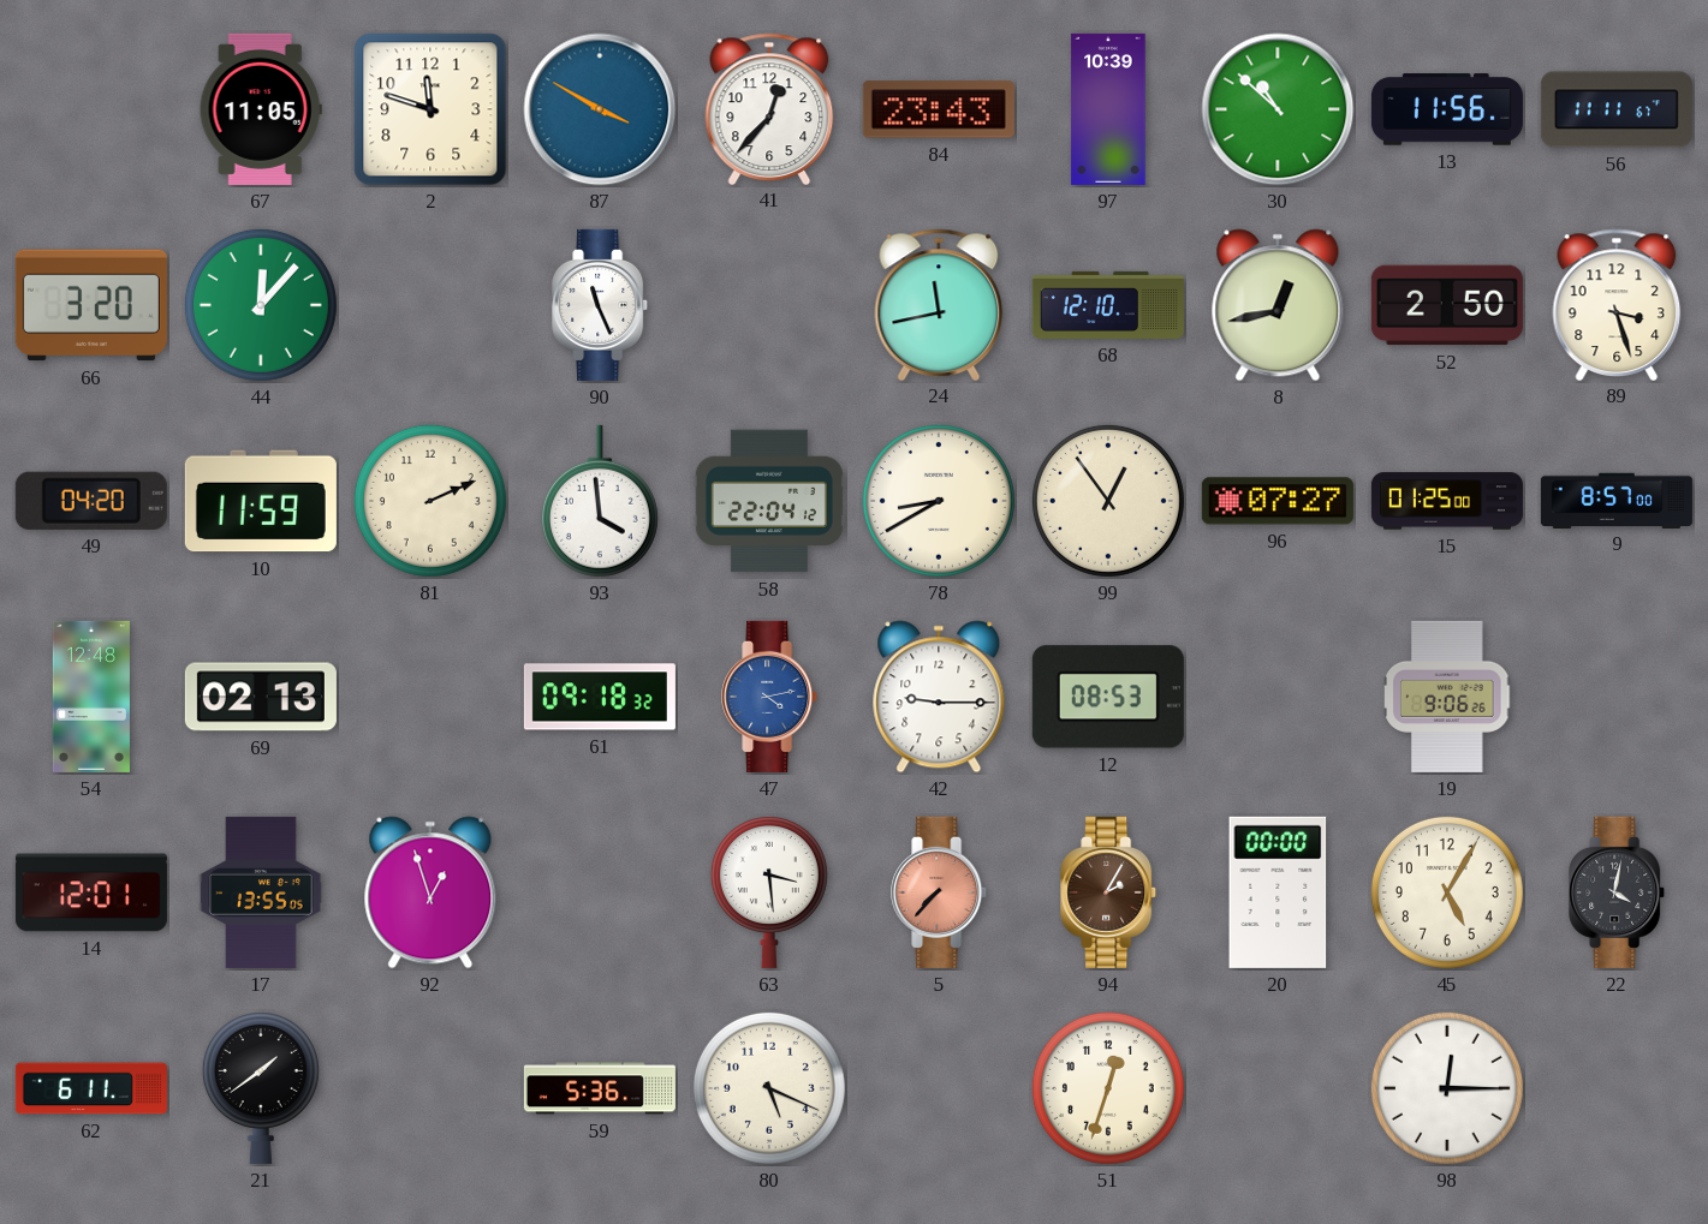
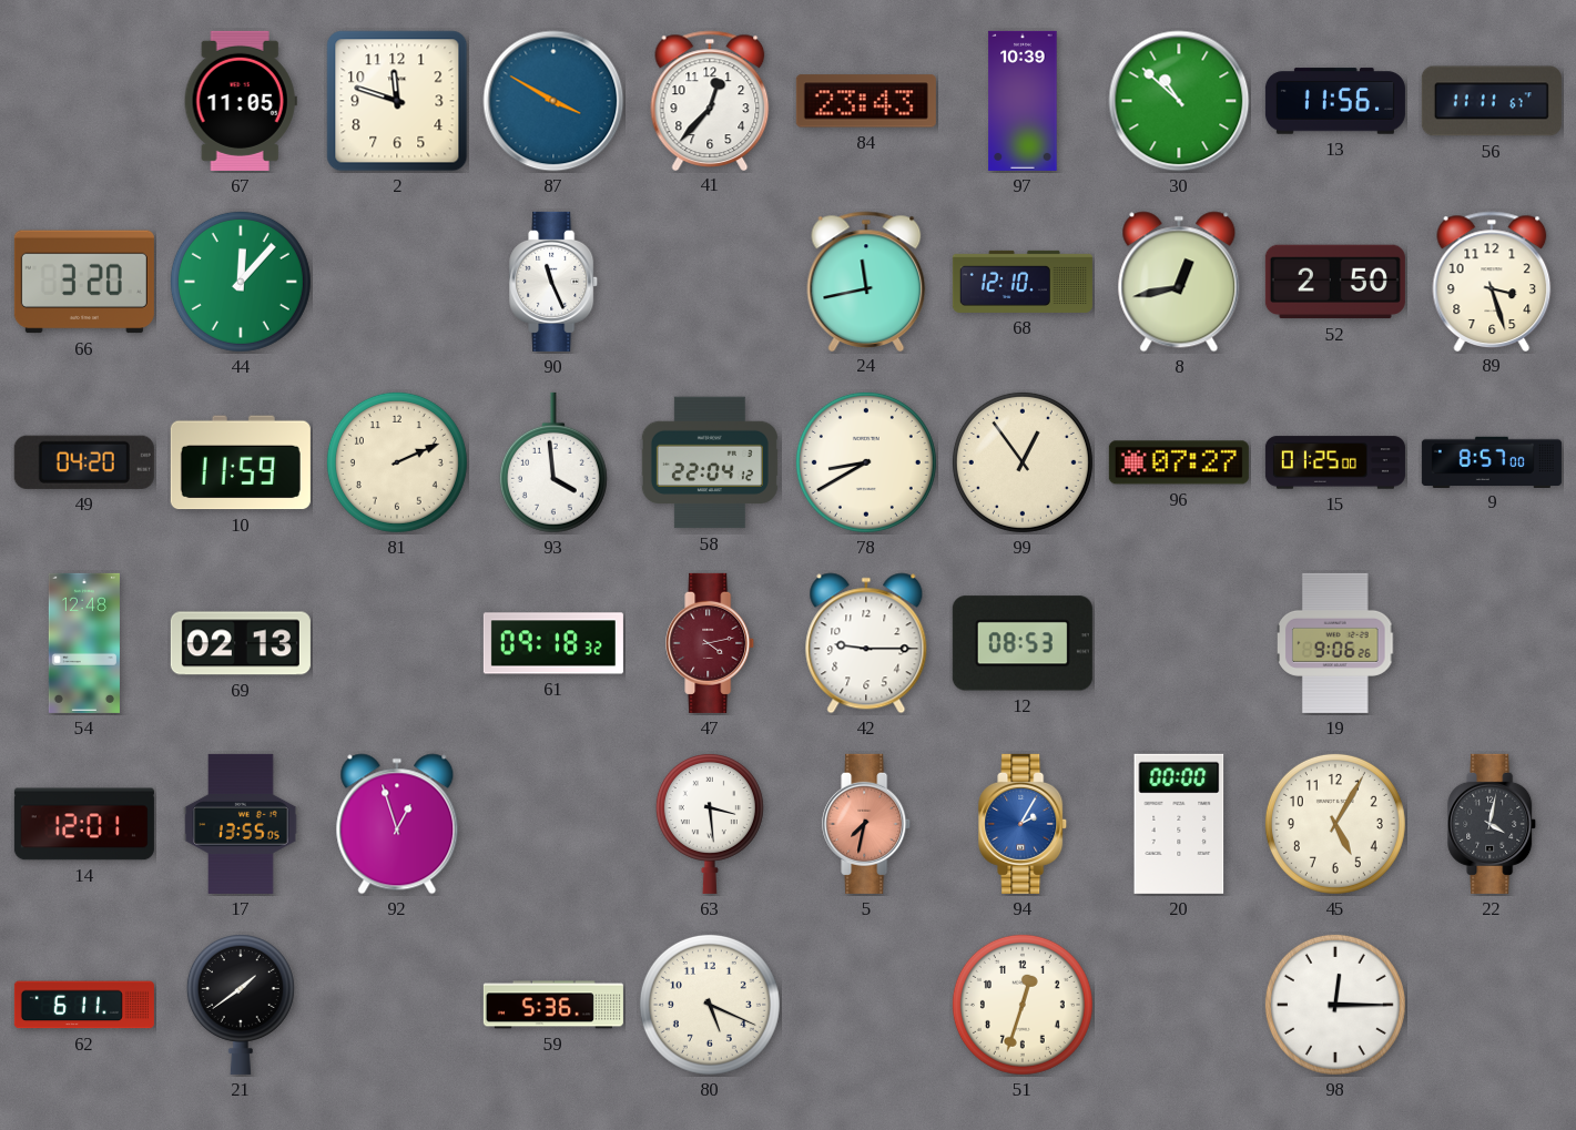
47 dial: blue -> burgundy
5: 7:37 -> 7:32
94 dial: brown -> blue
